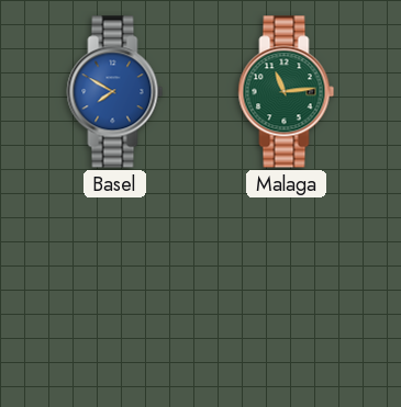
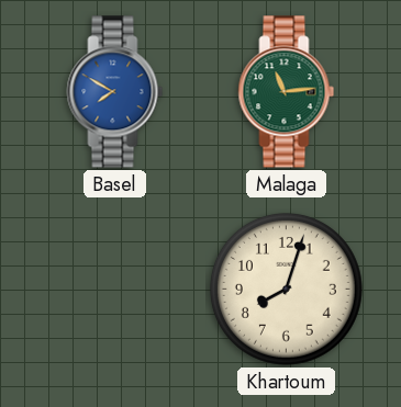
Khartoum: none -> 8:03
